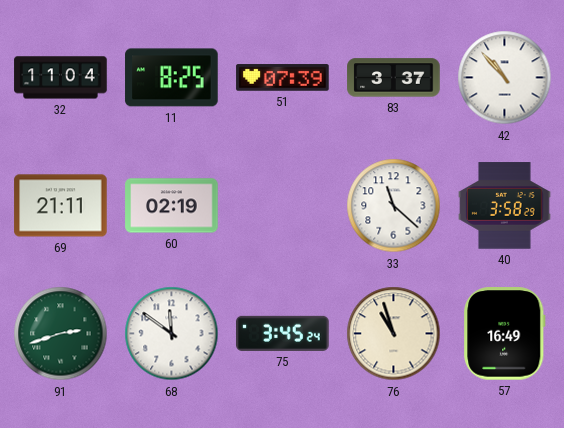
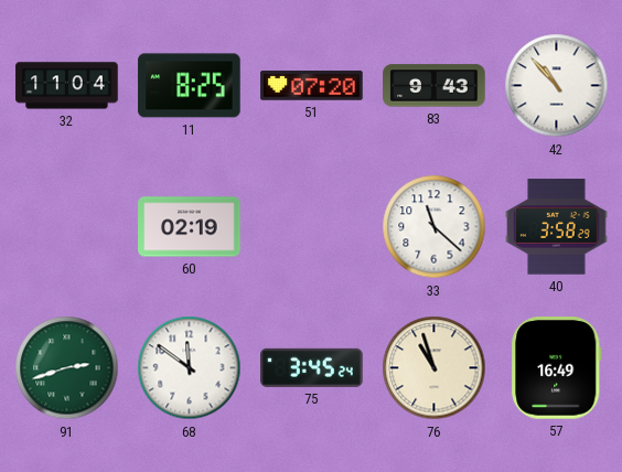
51: 07:39 -> 07:20
83: 3:37 -> 9:43
69: 21:11 -> none
